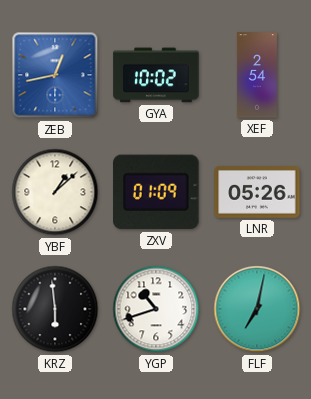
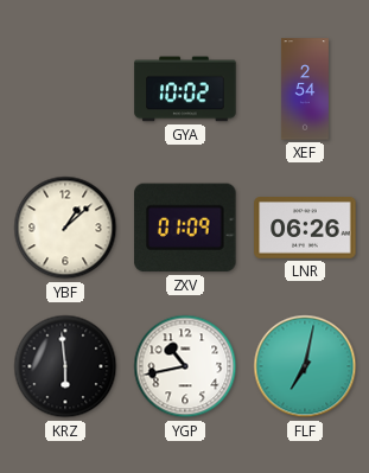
ZEB: 12:43 -> none
LNR: 05:26 -> 06:26
YGP: 10:42 -> 10:43
